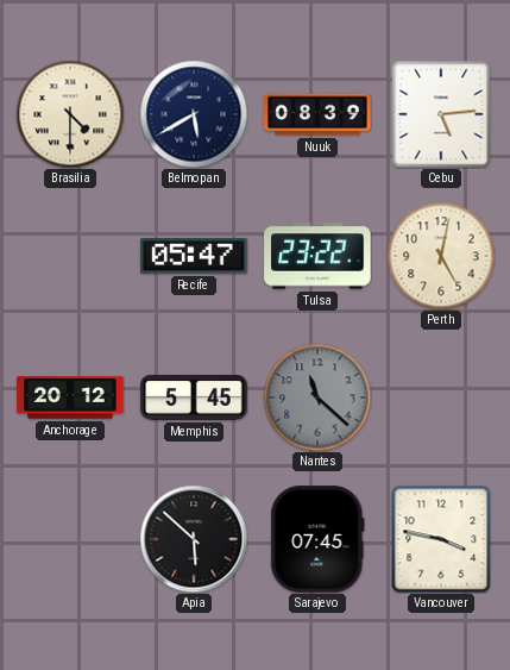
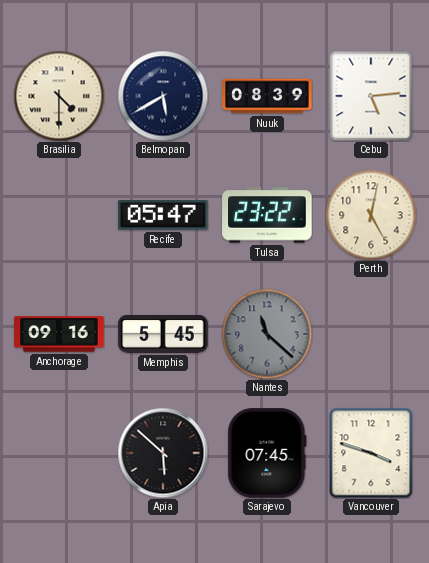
Anchorage: 20:12 -> 09:16
Vancouver: 3:47 -> 3:48
